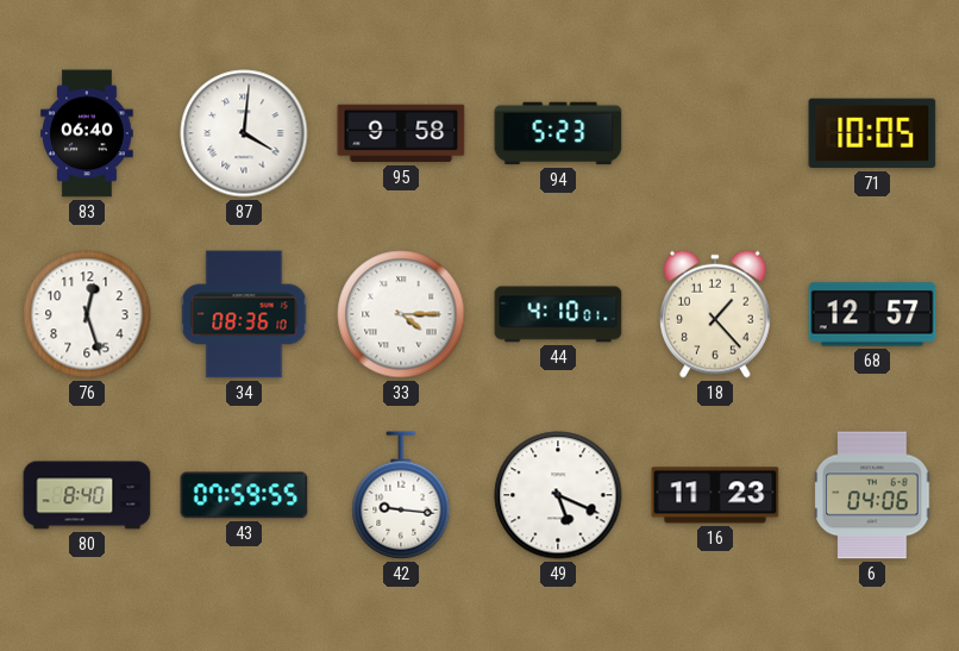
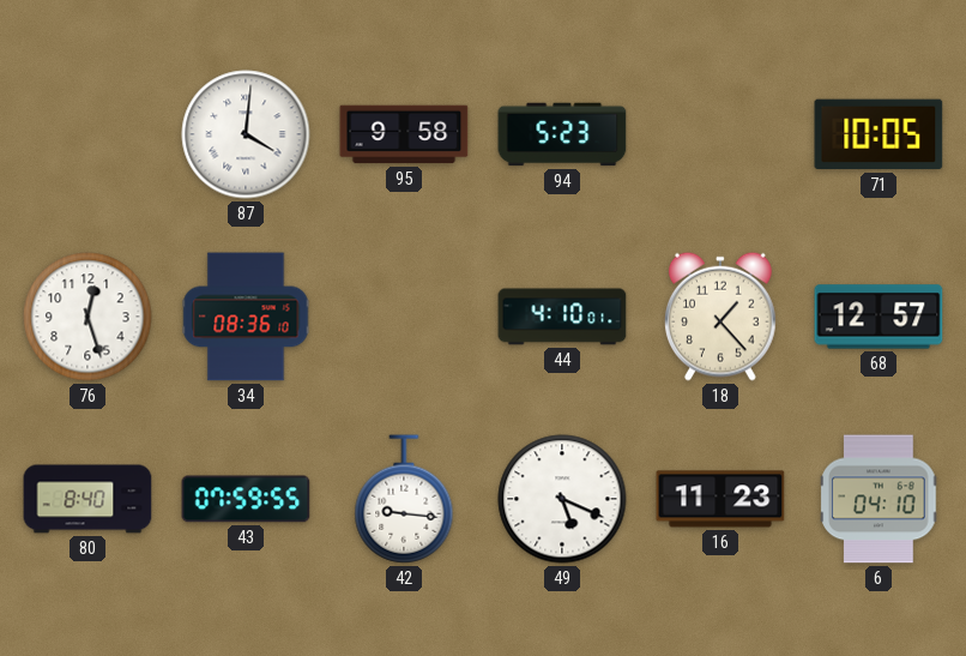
83: 06:40 -> none
33: 4:15 -> none
6: 04:06 -> 04:10
